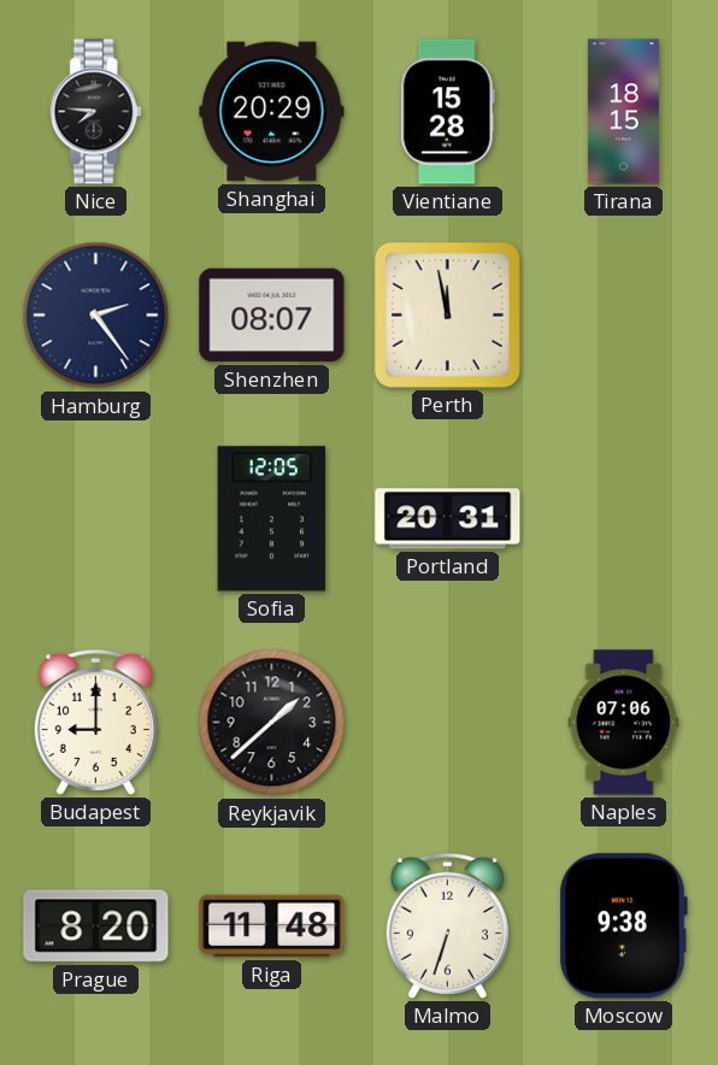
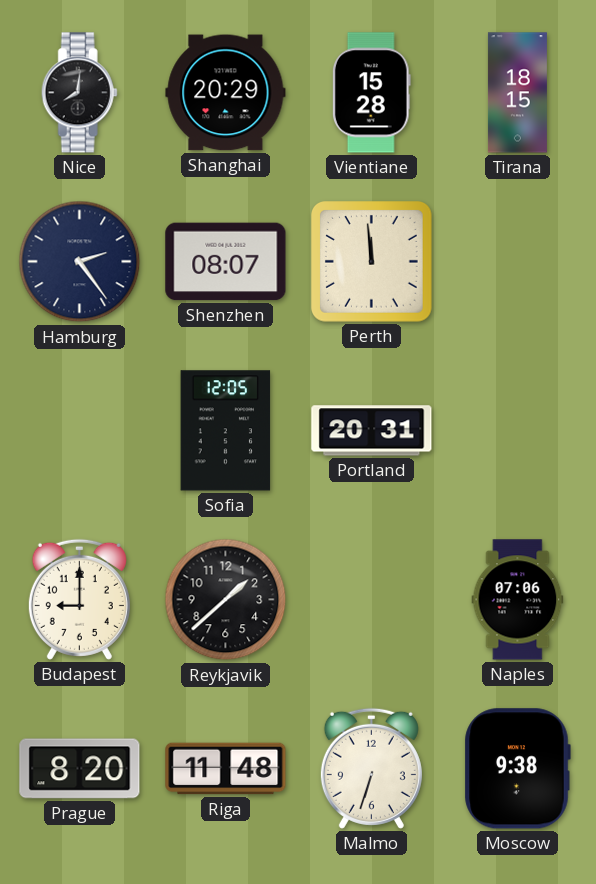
Nice: 7:46 -> 8:01
Perth: 11:58 -> 11:59
